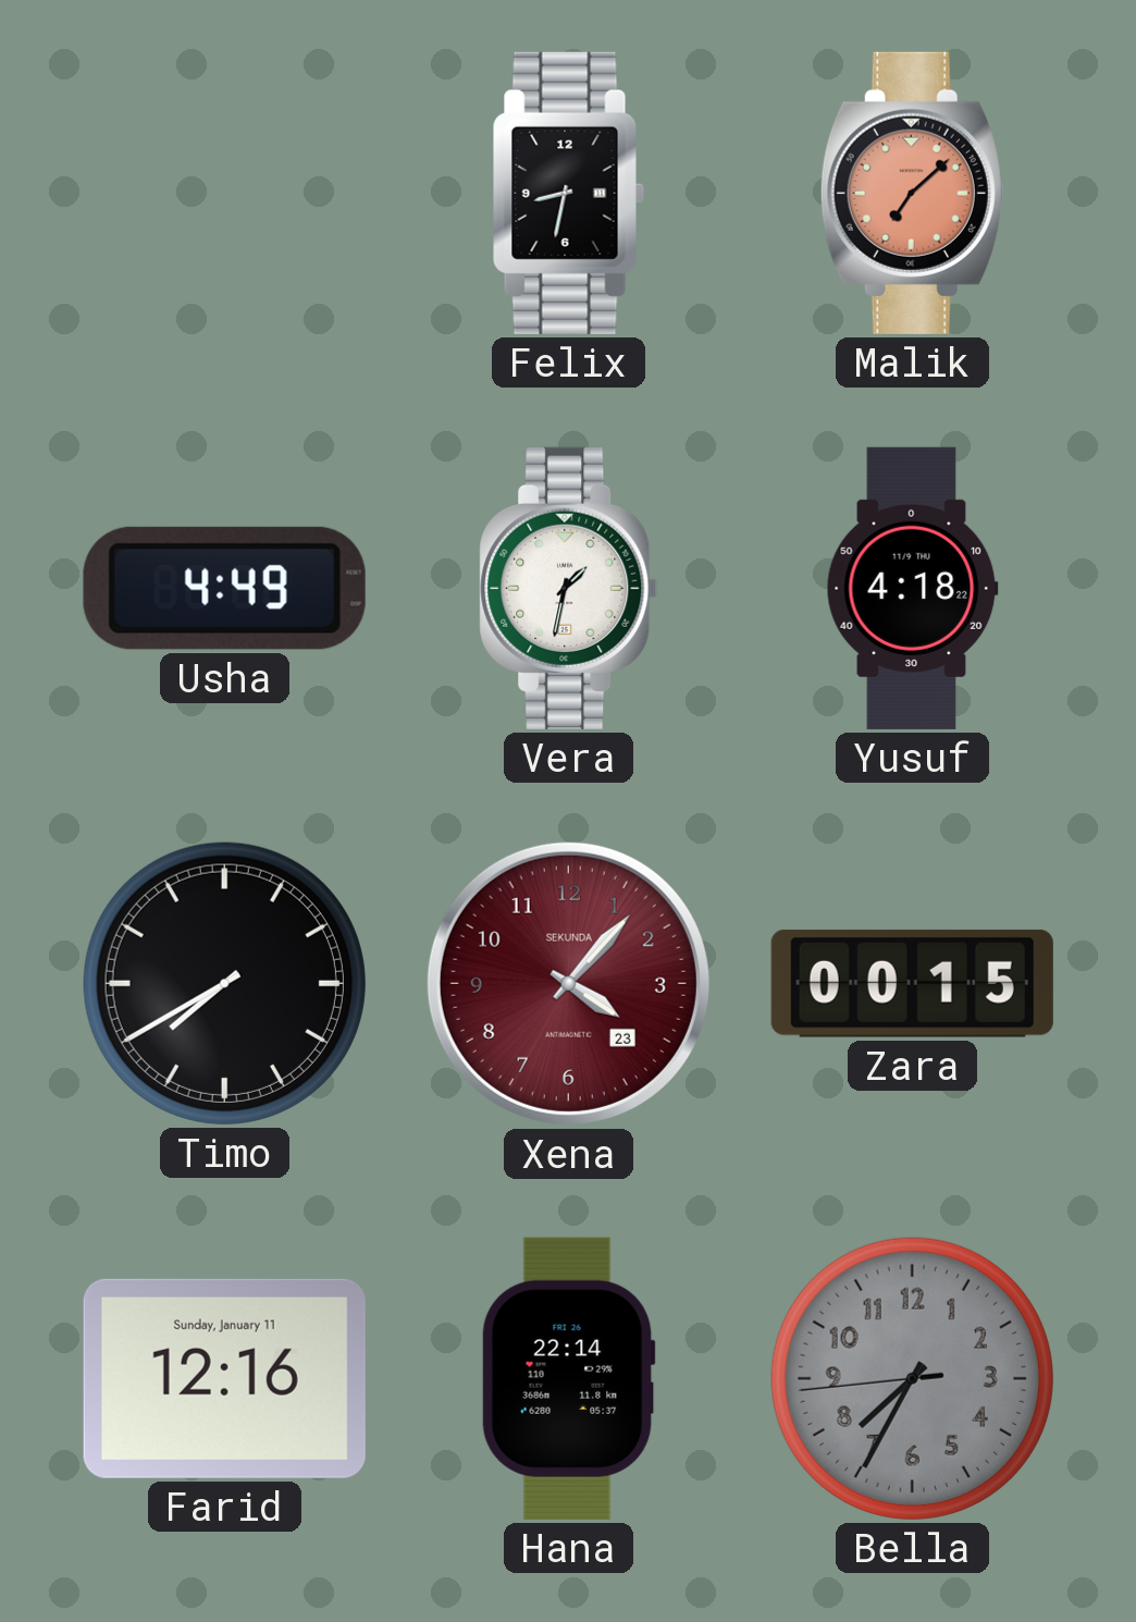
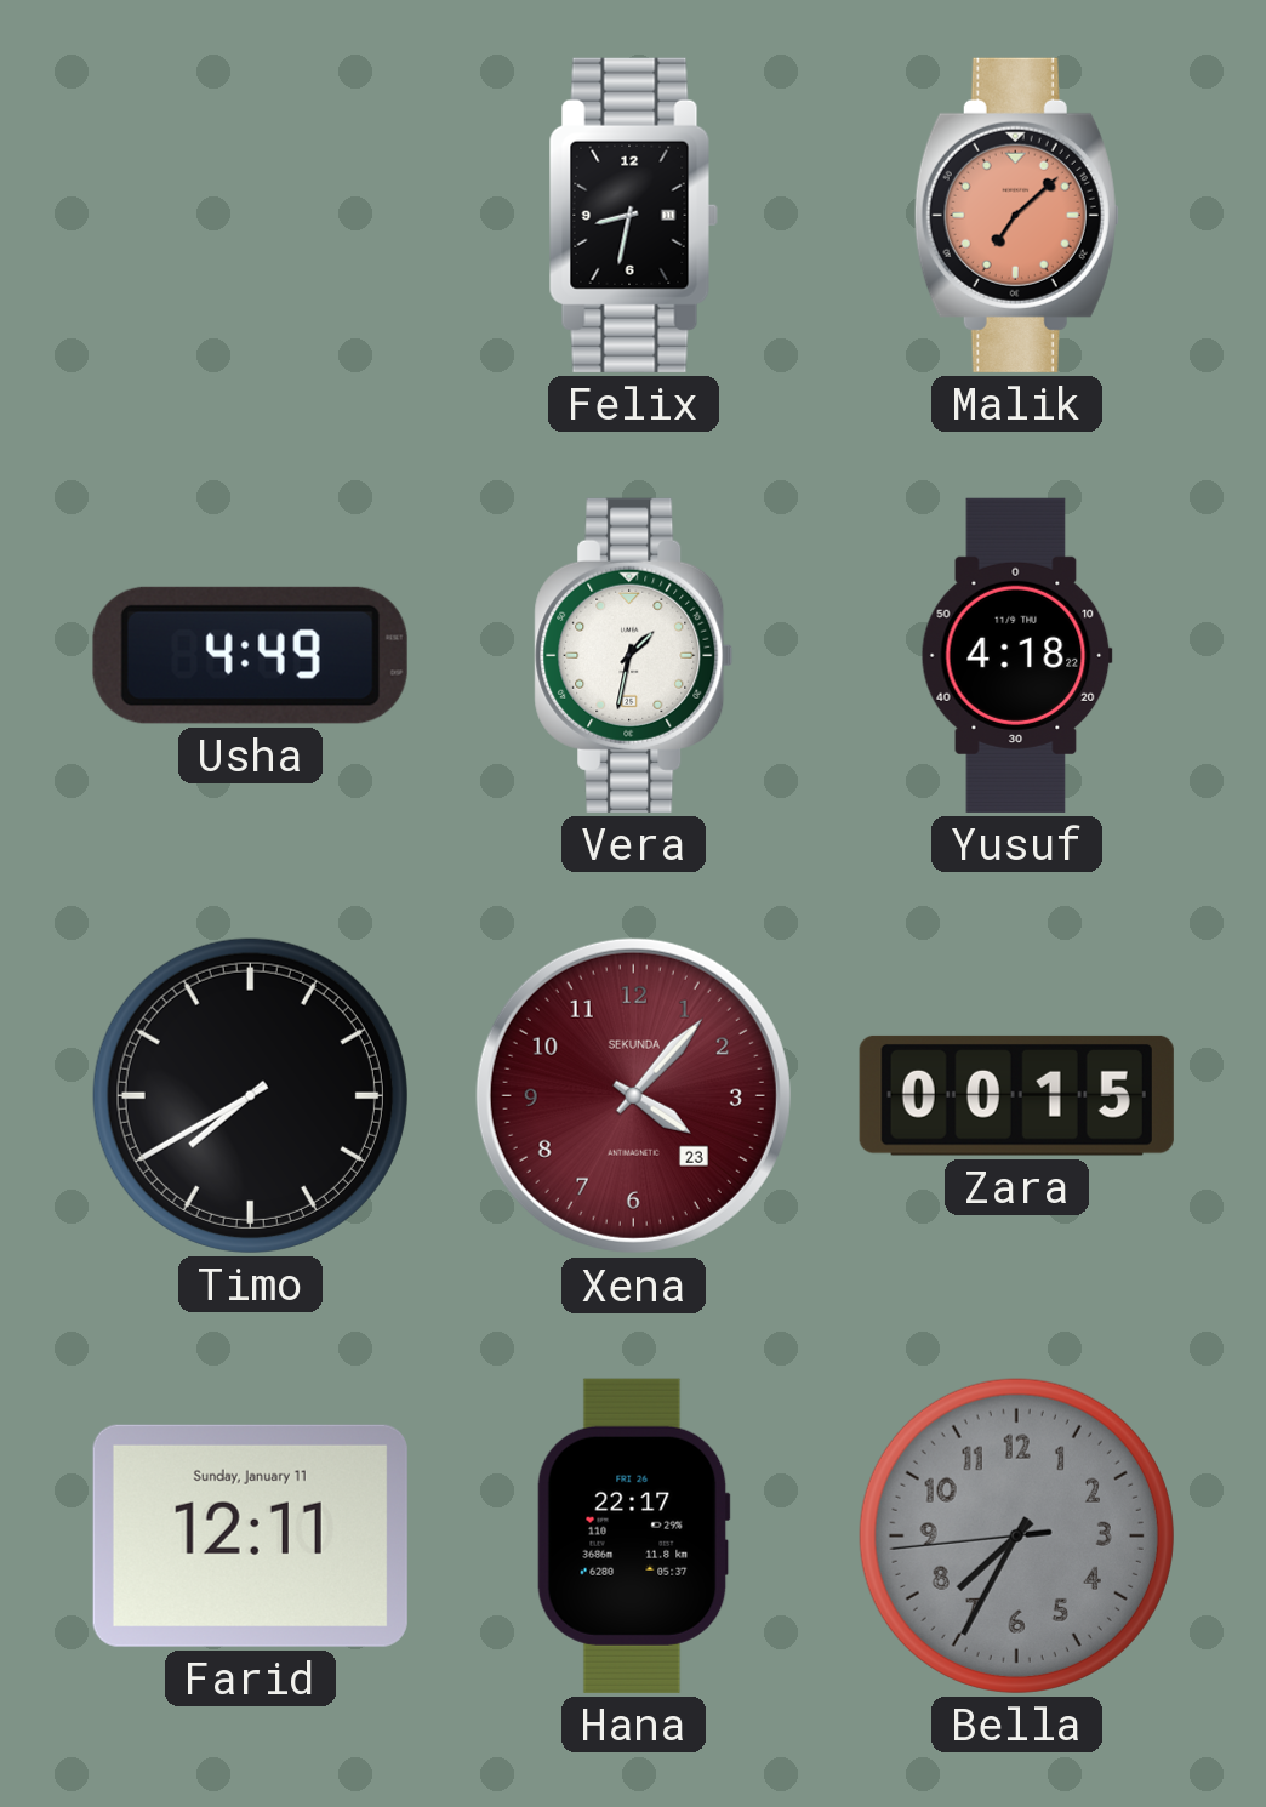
Farid: 12:16 -> 12:11
Hana: 22:14 -> 22:17
